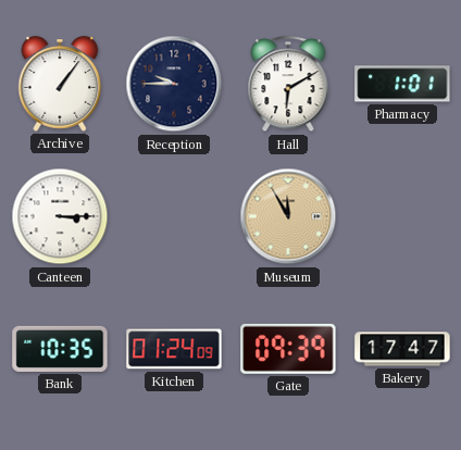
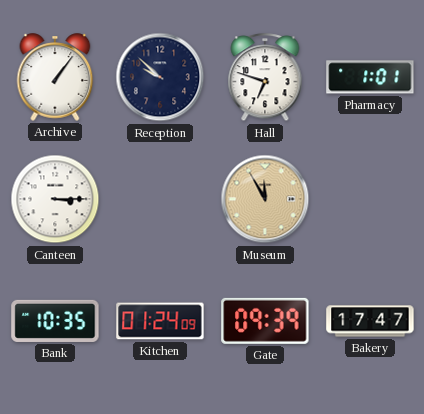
Reception: 9:45 -> 9:52
Hall: 6:10 -> 6:48
